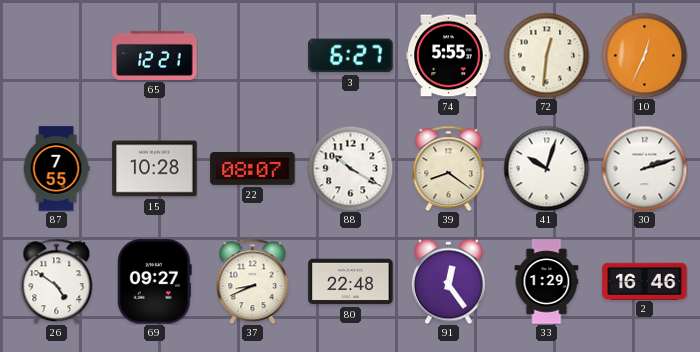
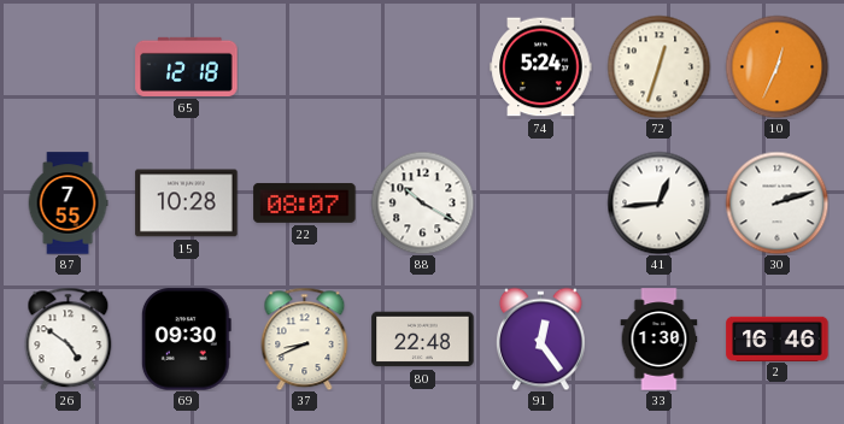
65: 12:21 -> 12:18
3: 6:27 -> none
74: 5:55 -> 5:24
72: 12:31 -> 12:33
39: 8:21 -> none
41: 10:03 -> 12:44
69: 09:27 -> 09:30
33: 1:29 -> 1:30
